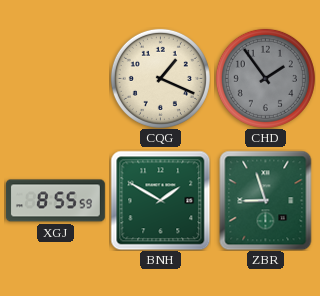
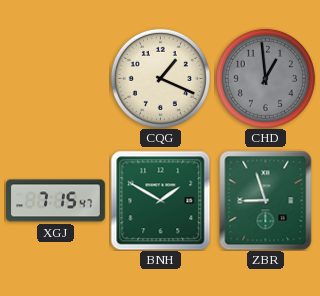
CHD: 1:54 -> 12:59
XGJ: 8:55 -> 7:15
